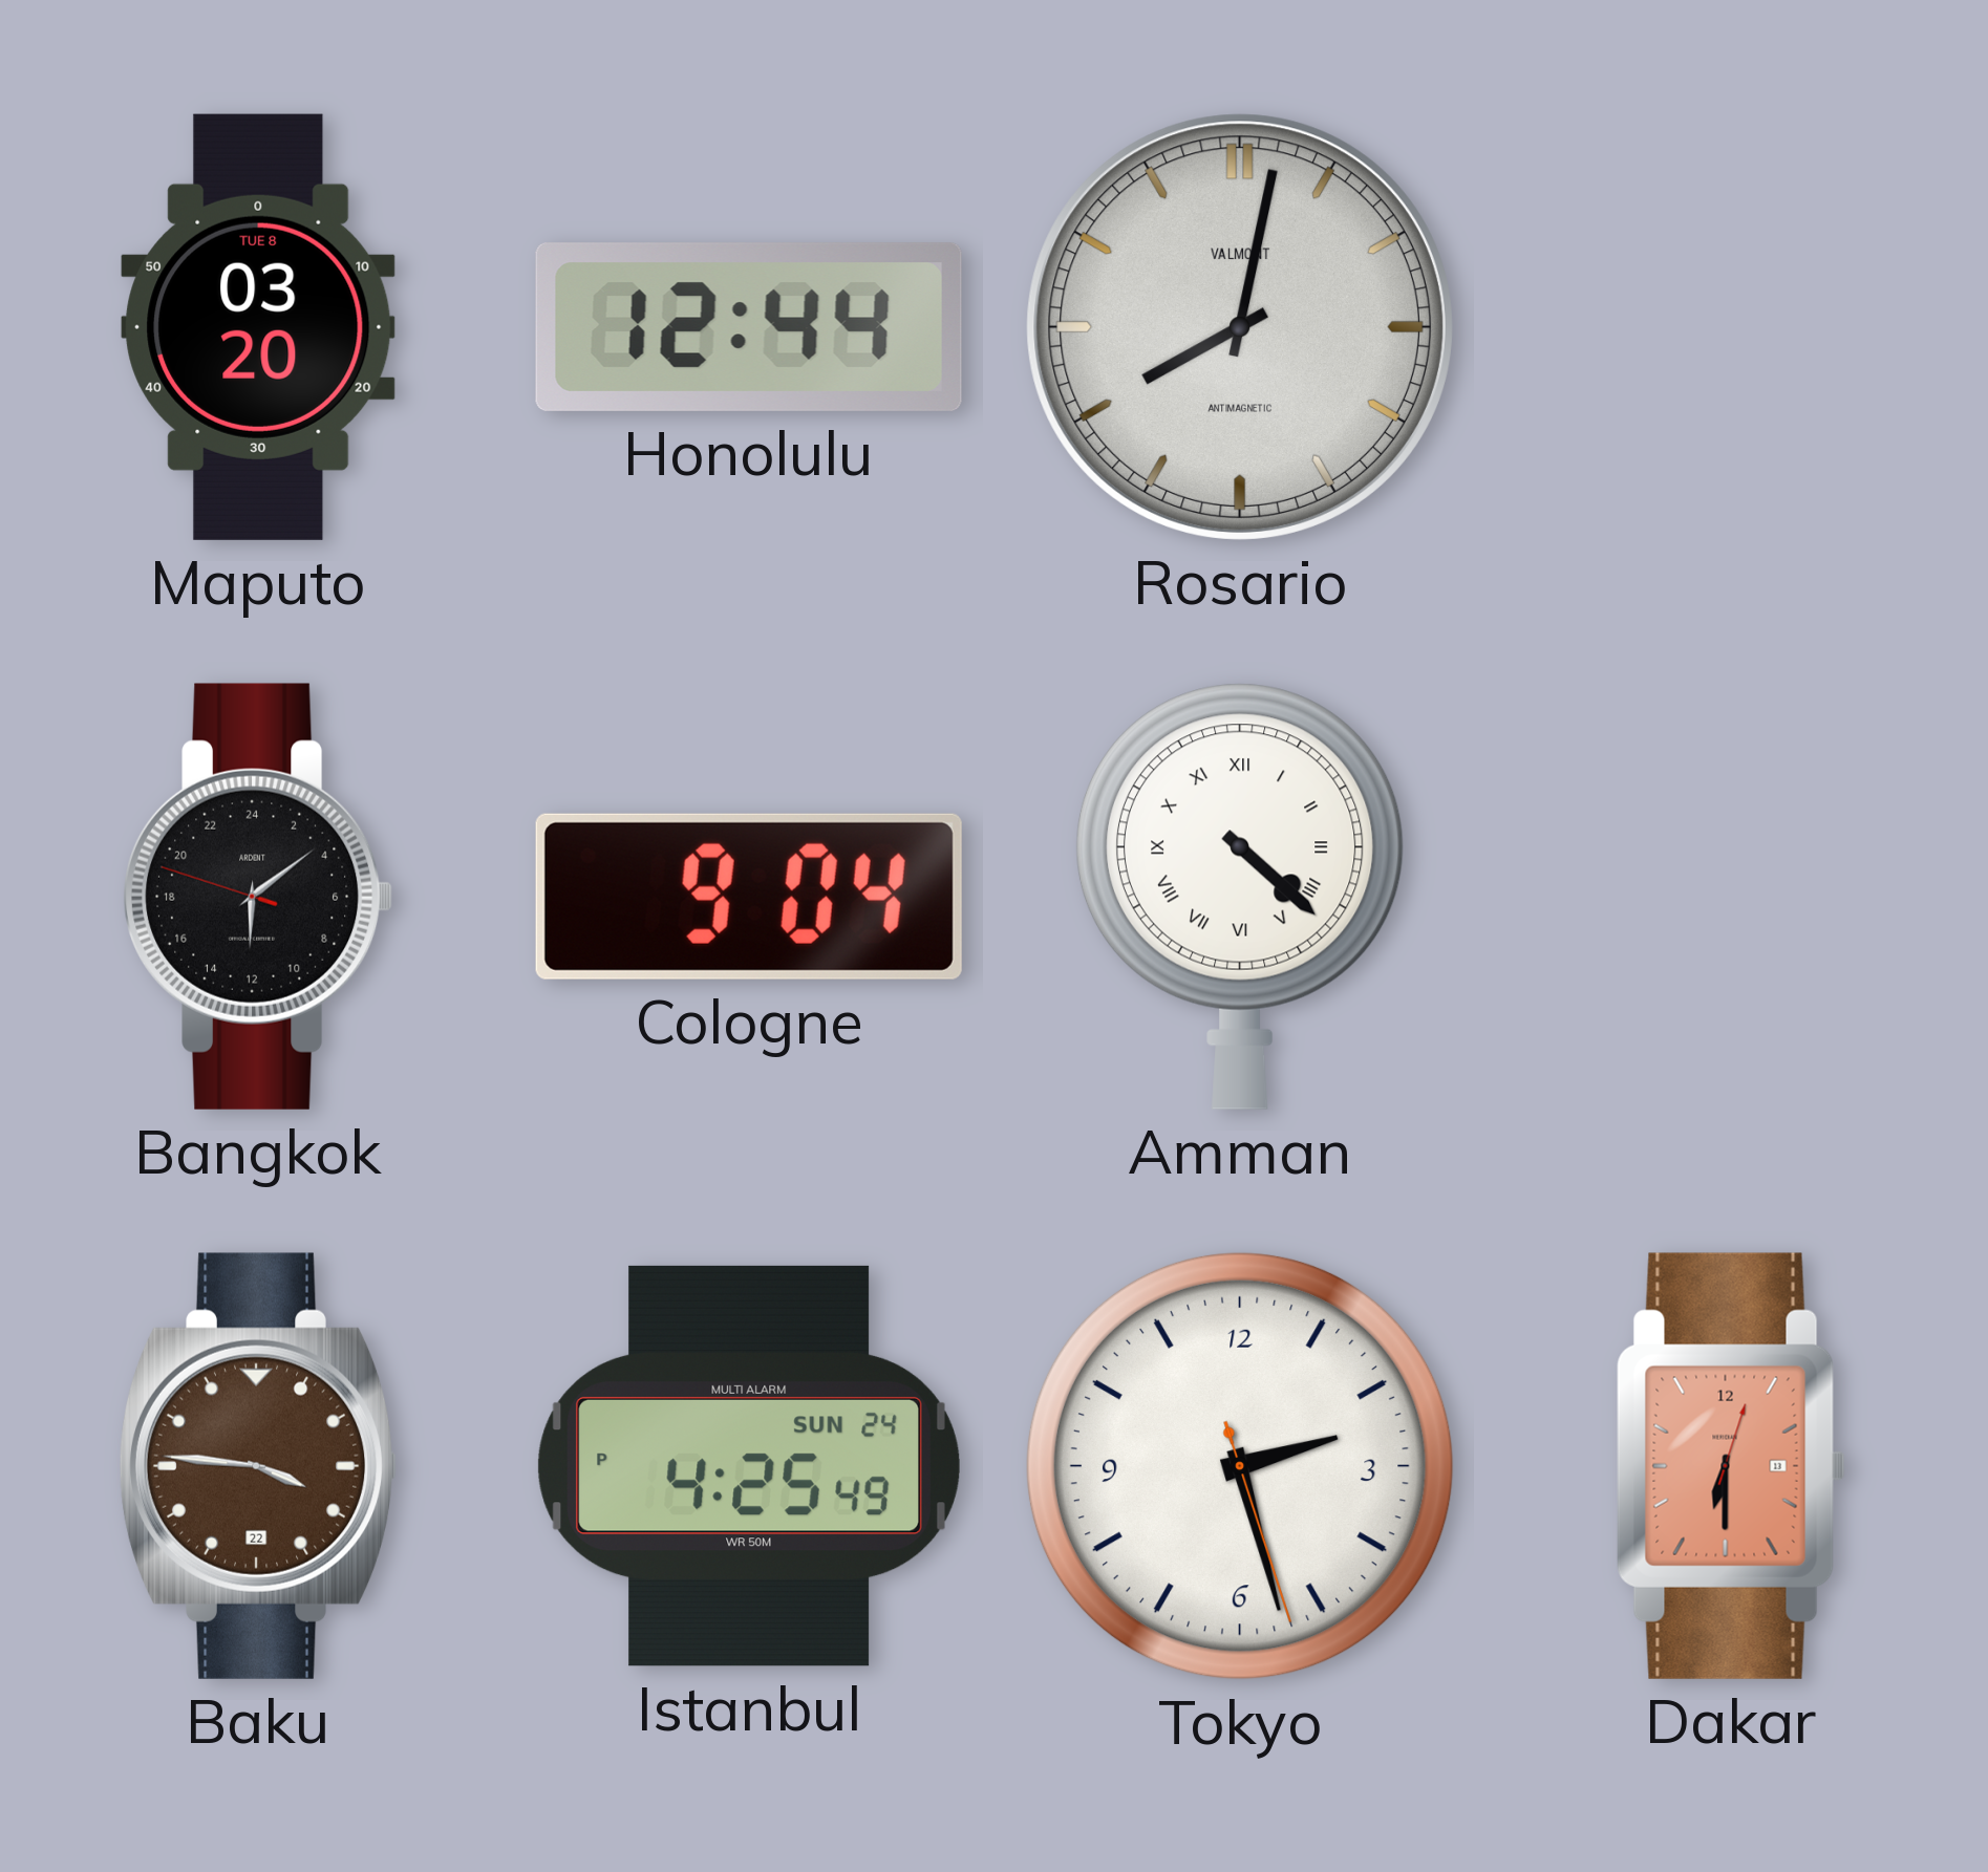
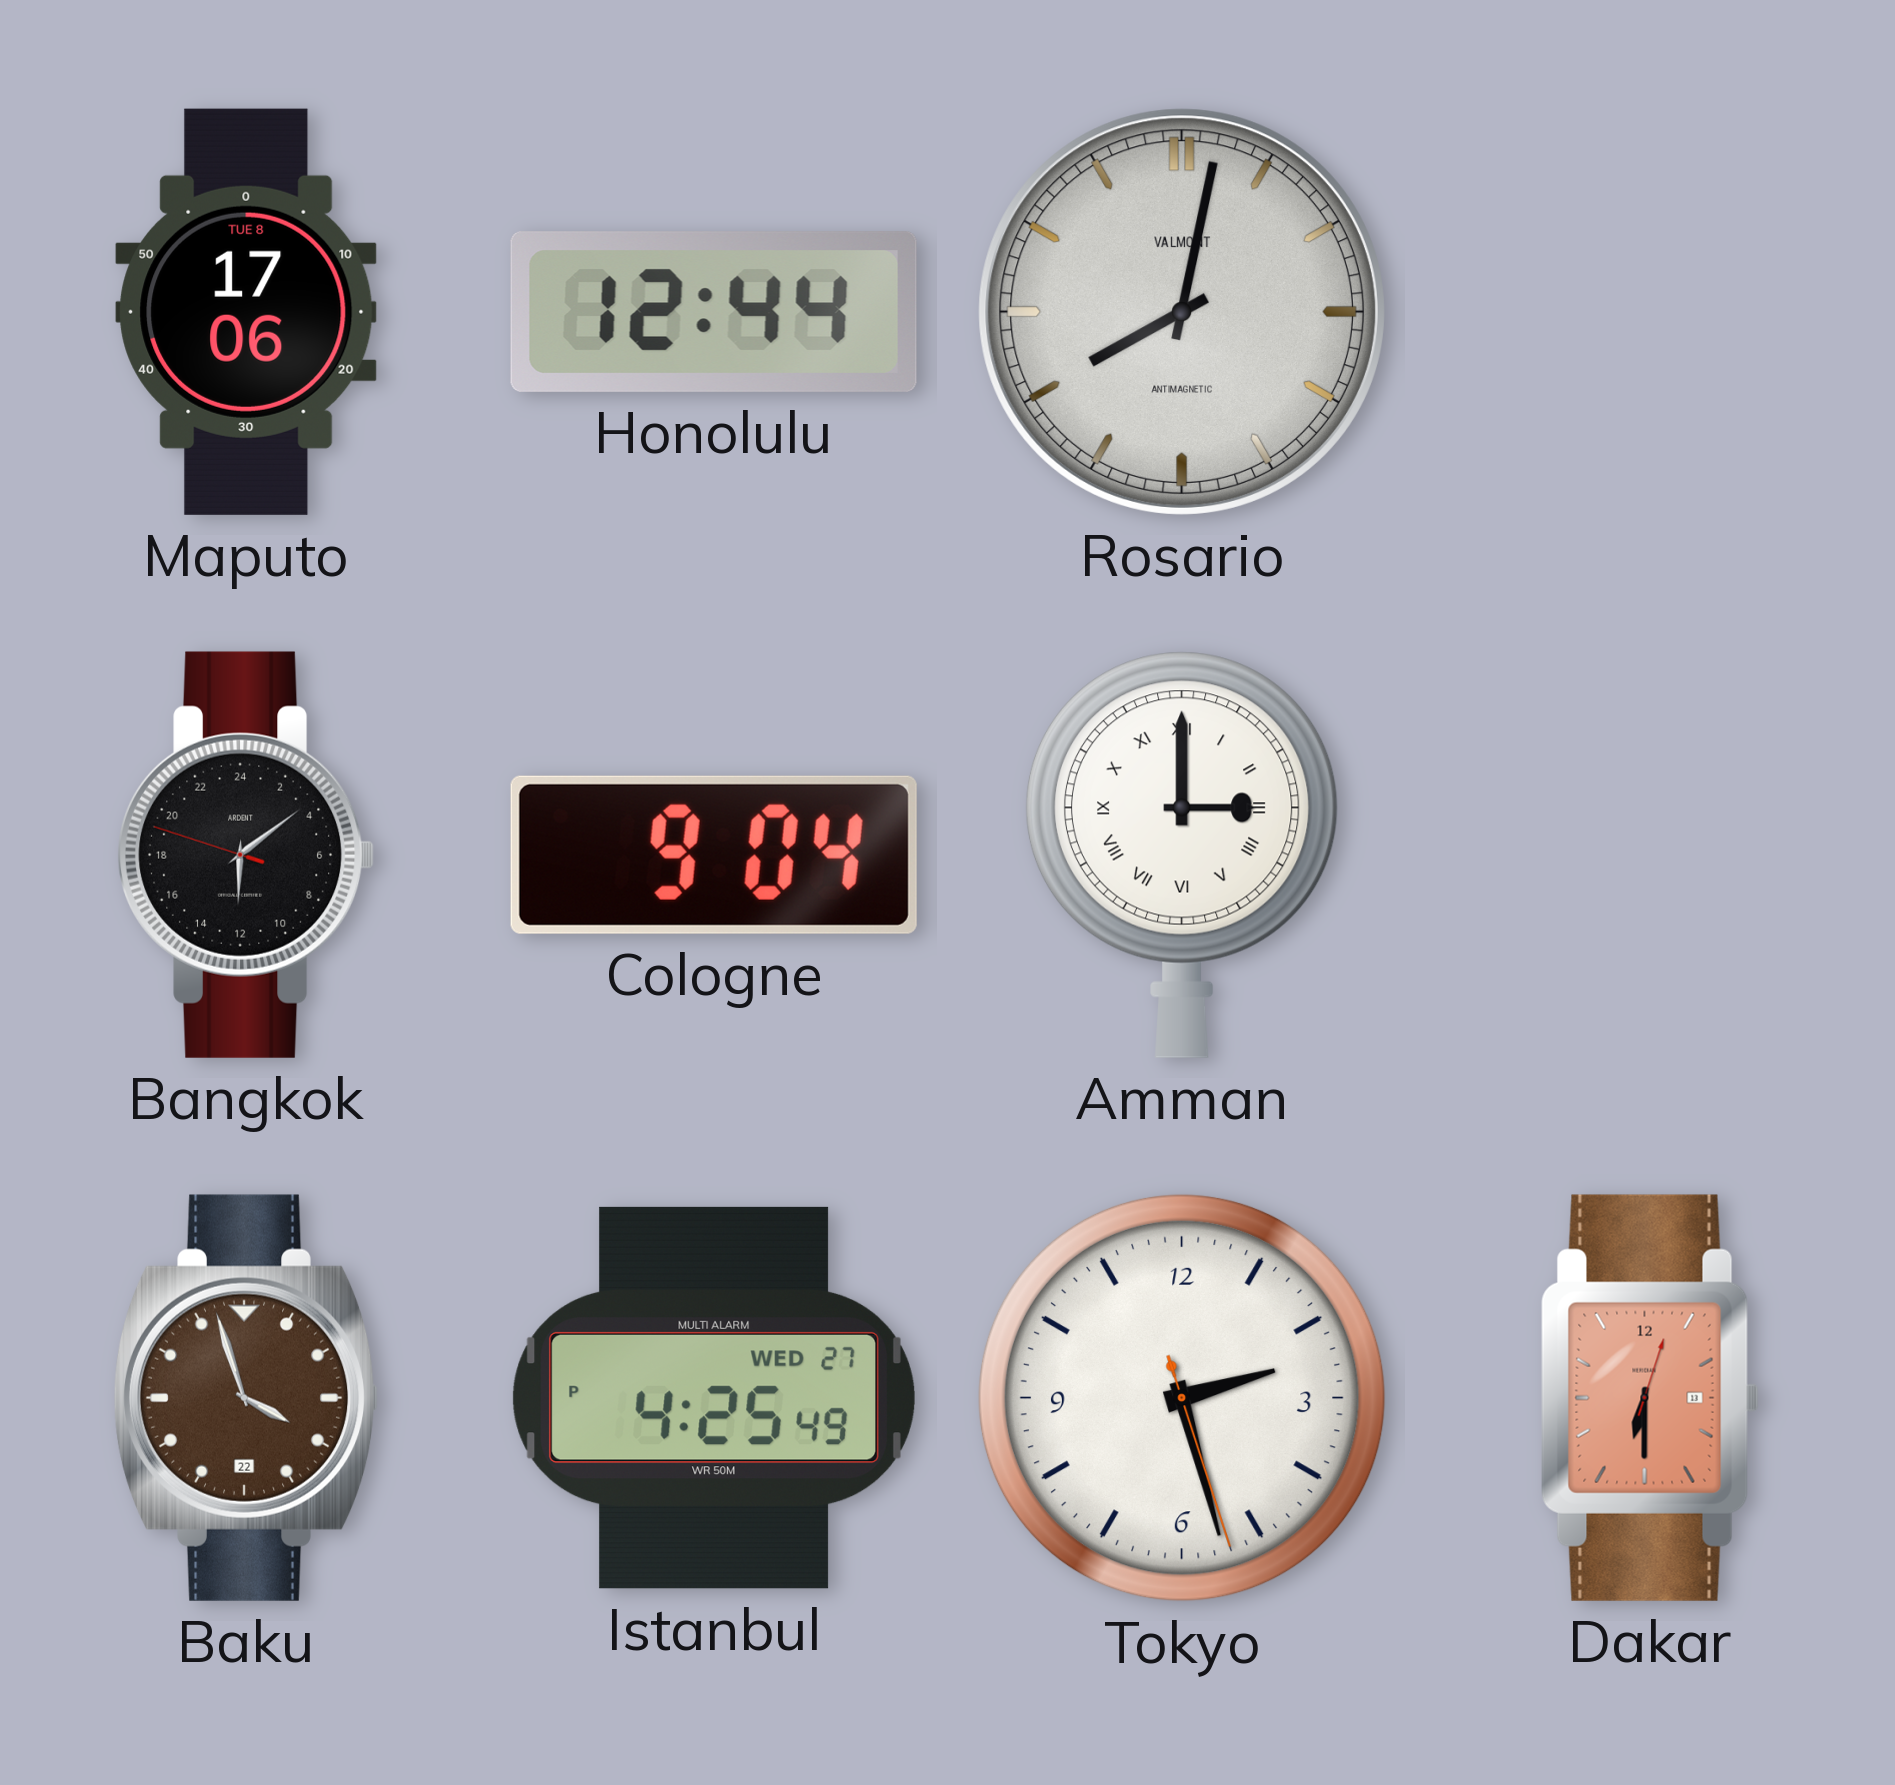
Maputo: 03:20 -> 17:06
Amman: 4:22 -> 3:00
Baku: 3:46 -> 3:57
Istanbul date: SUN 24 -> WED 27
